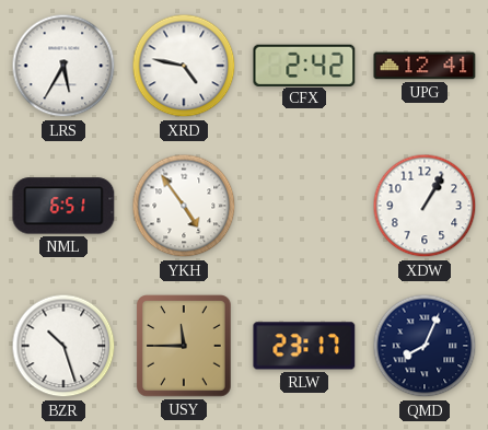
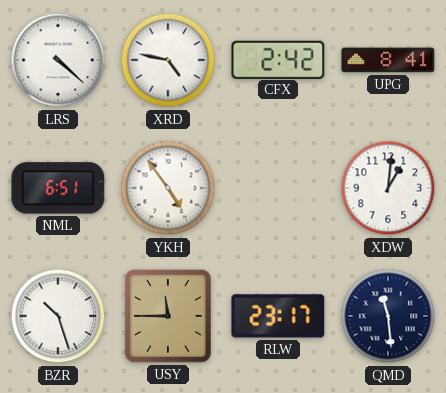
LRS: 5:35 -> 4:22
UPG: 12:41 -> 8:41
XDW: 1:05 -> 1:01
QMD: 8:04 -> 11:29
